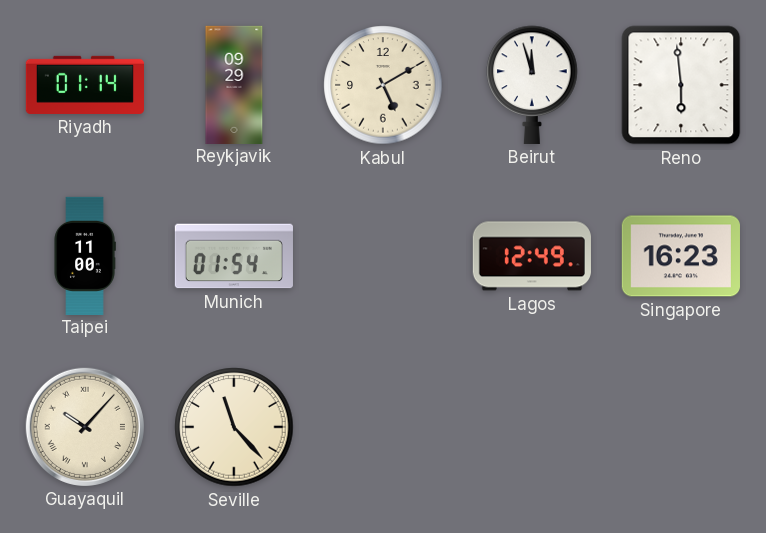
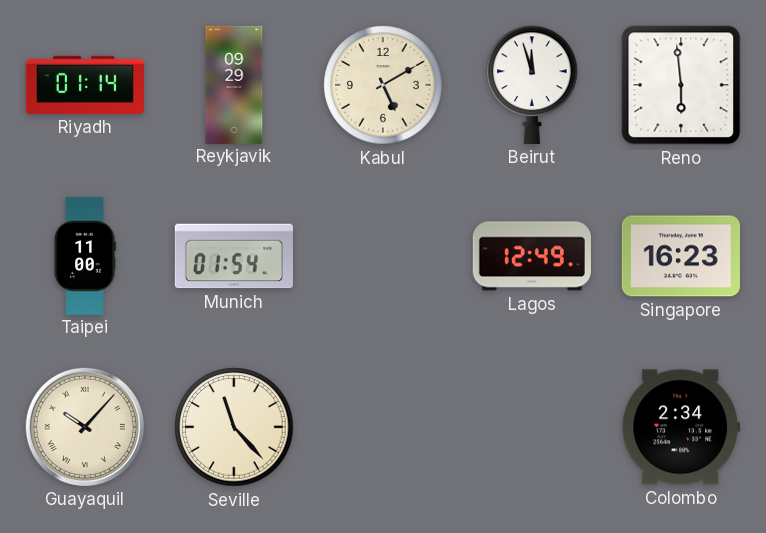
Colombo: none -> 2:34
